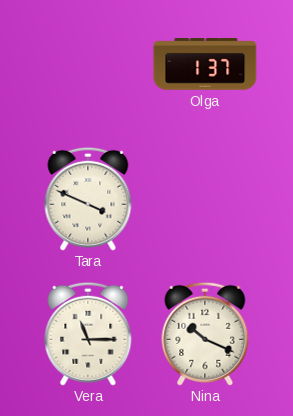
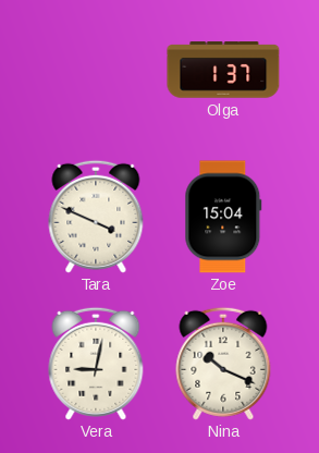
Zoe: none -> 15:04
Vera: 11:15 -> 9:02
